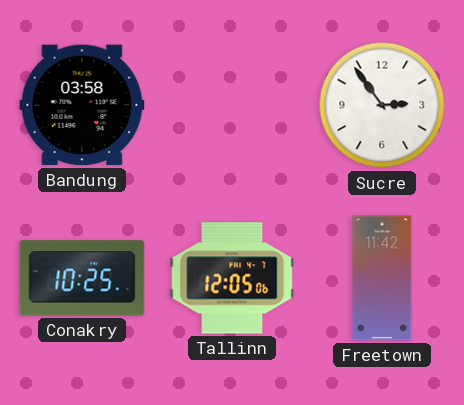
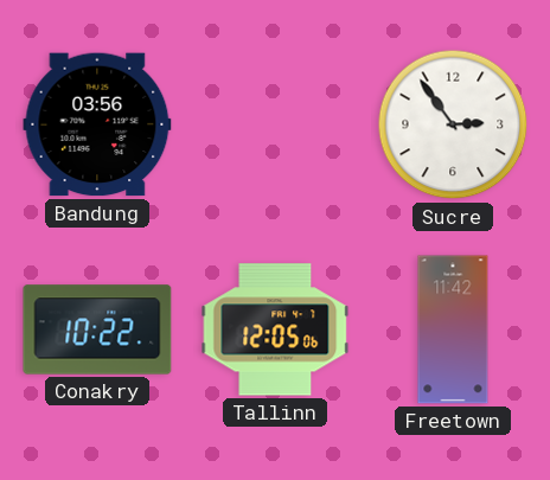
Bandung: 03:58 -> 03:56
Conakry: 10:25 -> 10:22
